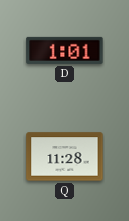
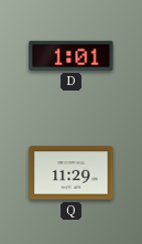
Q: 11:28 -> 11:29
